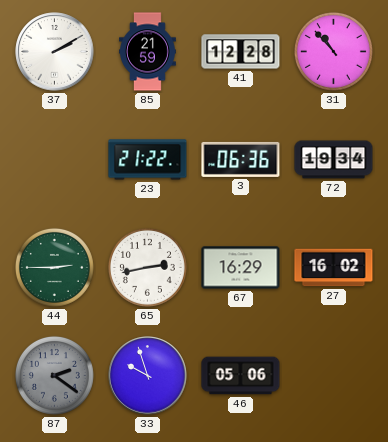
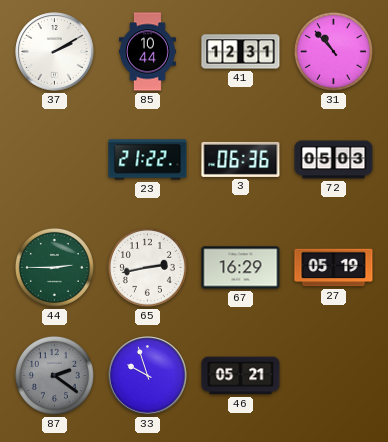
85: 21:59 -> 10:44
41: 12:28 -> 12:31
72: 19:34 -> 05:03
27: 16:02 -> 05:19
46: 05:06 -> 05:21
